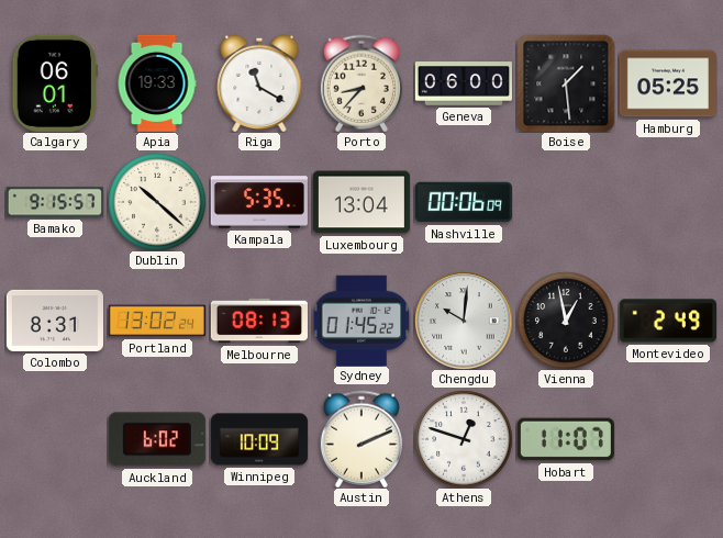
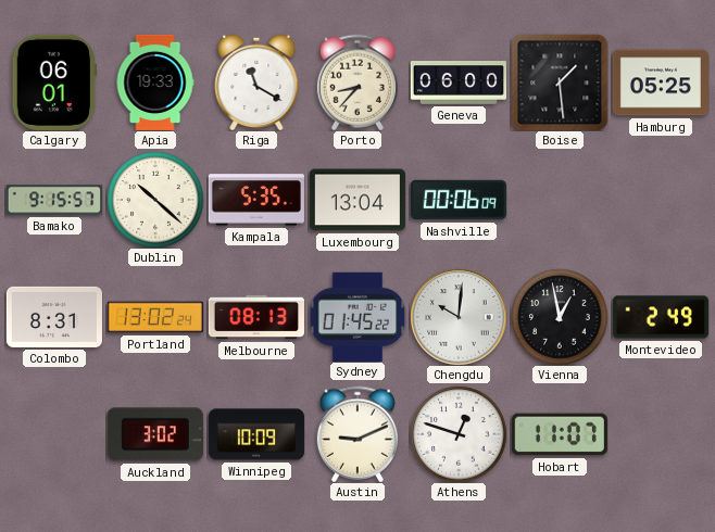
Auckland: 6:02 -> 3:02
Austin: 2:11 -> 9:11
